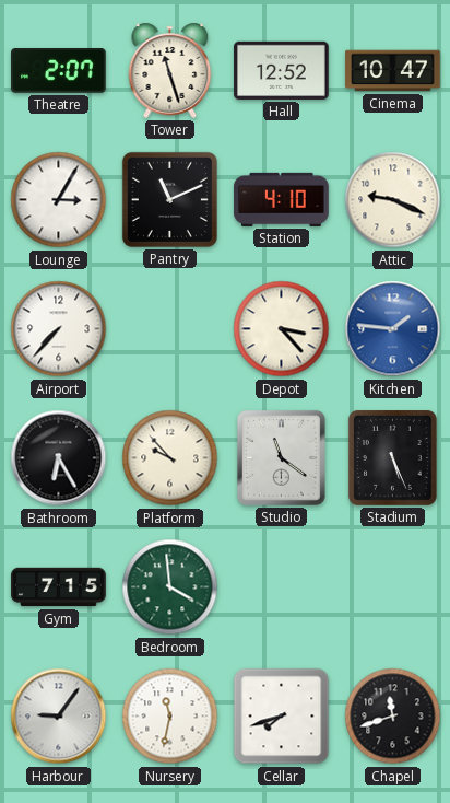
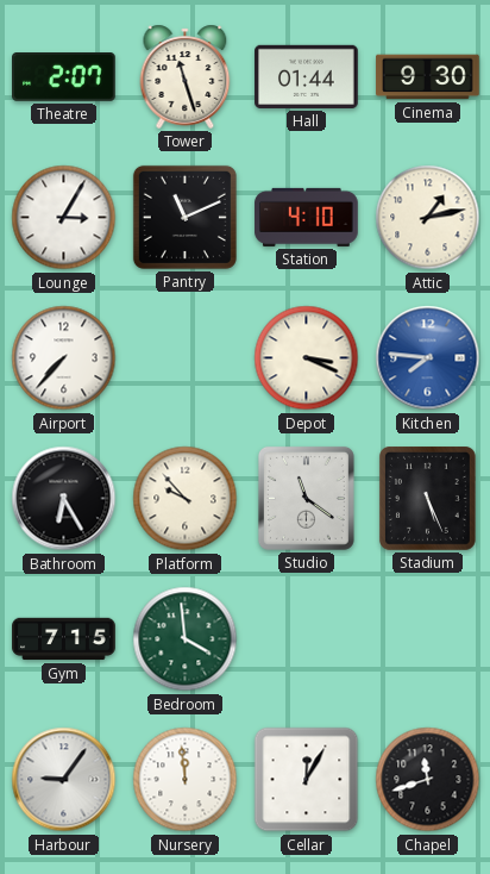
Hall: 12:52 -> 01:44
Cinema: 10:47 -> 9:30
Attic: 9:19 -> 1:13
Depot: 3:23 -> 3:19
Kitchen: 1:46 -> 7:46
Nursery: 11:32 -> 11:59
Cellar: 7:42 -> 12:05
